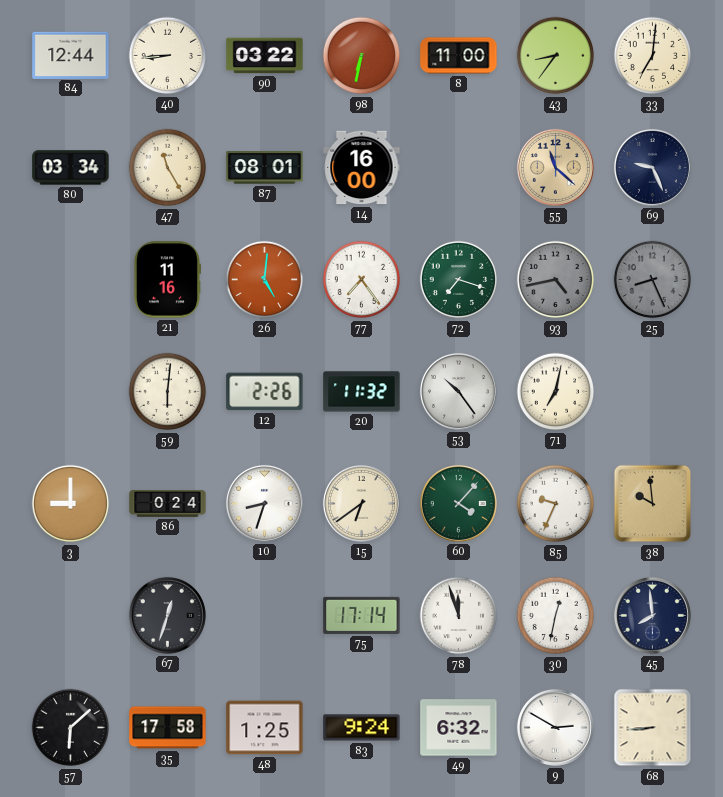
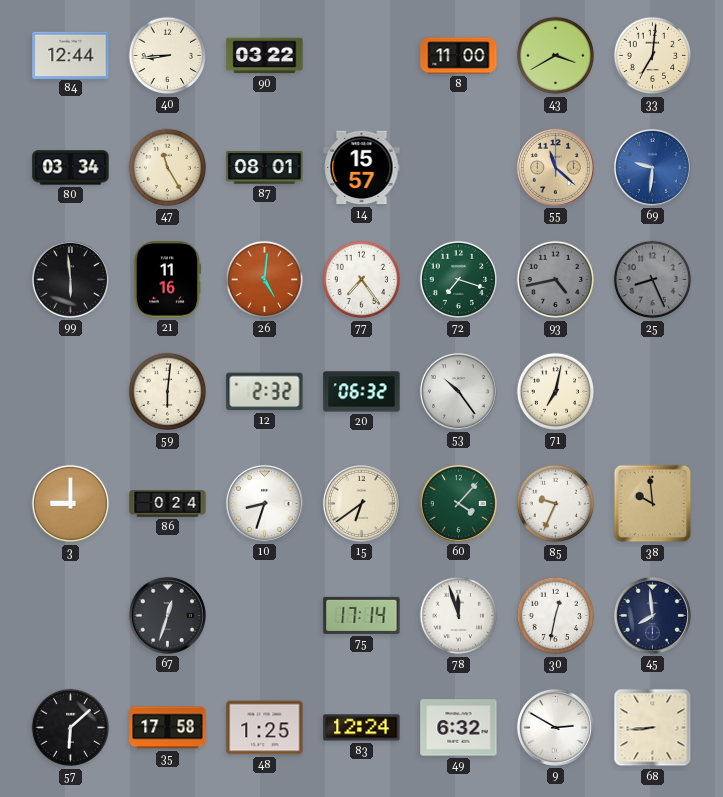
98: 6:32 -> none
43: 8:36 -> 3:40
14: 16:00 -> 15:57
69: 9:26 -> 9:31
69 dial: navy -> blue
99: none -> 5:59
12: 2:26 -> 2:32
20: 11:32 -> 06:32
83: 9:24 -> 12:24
